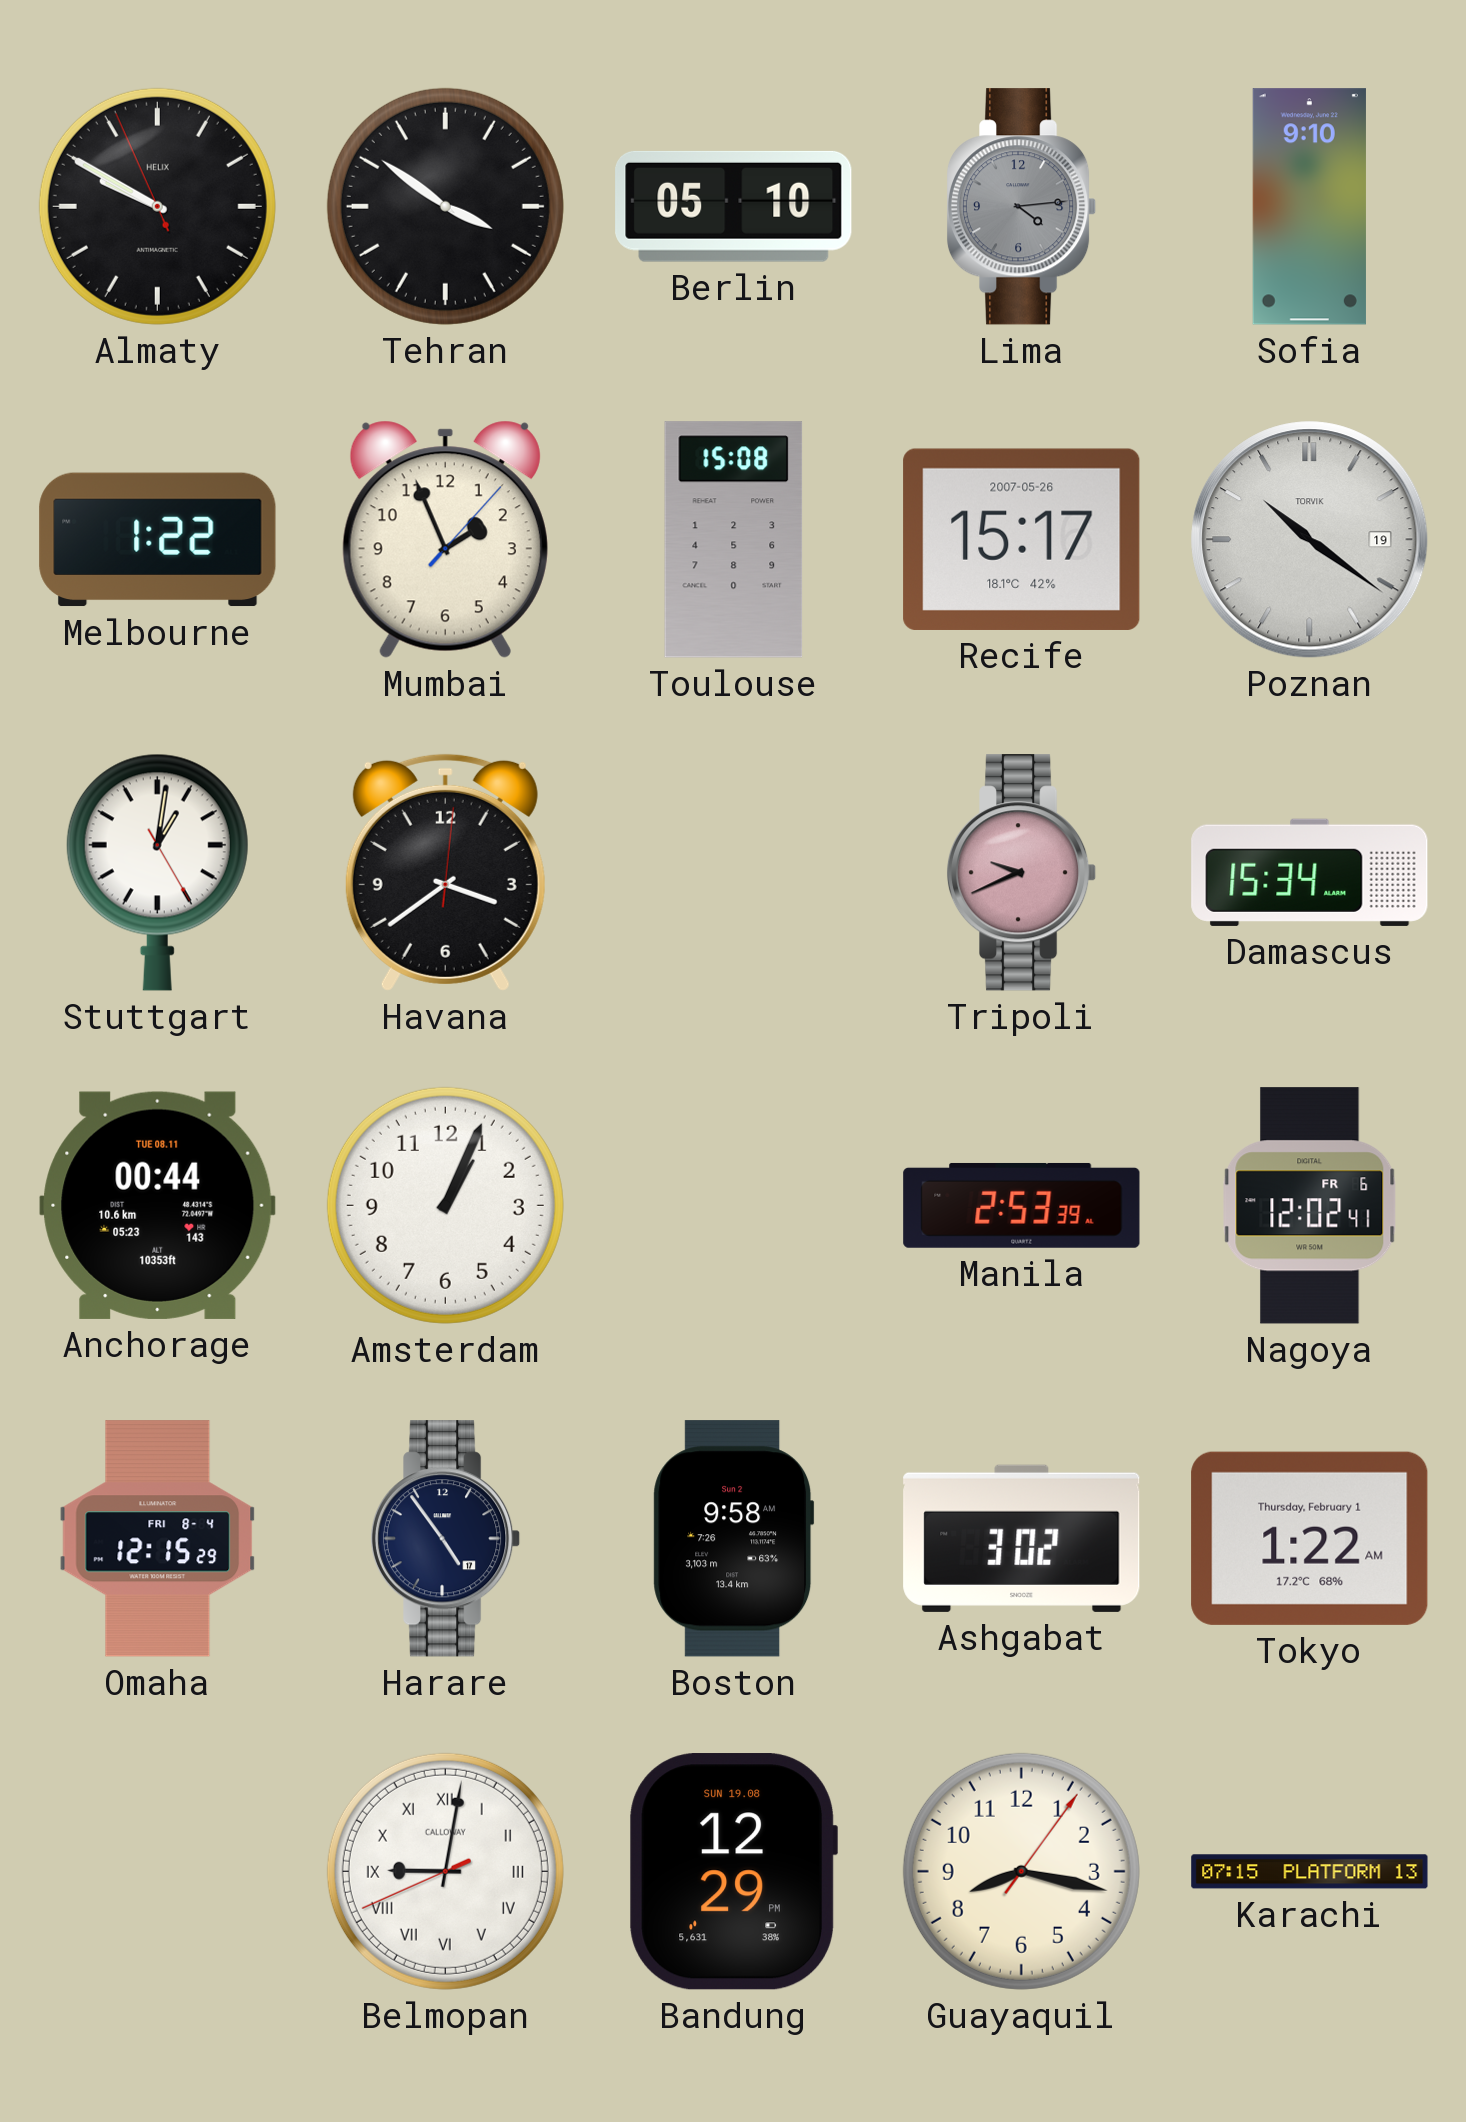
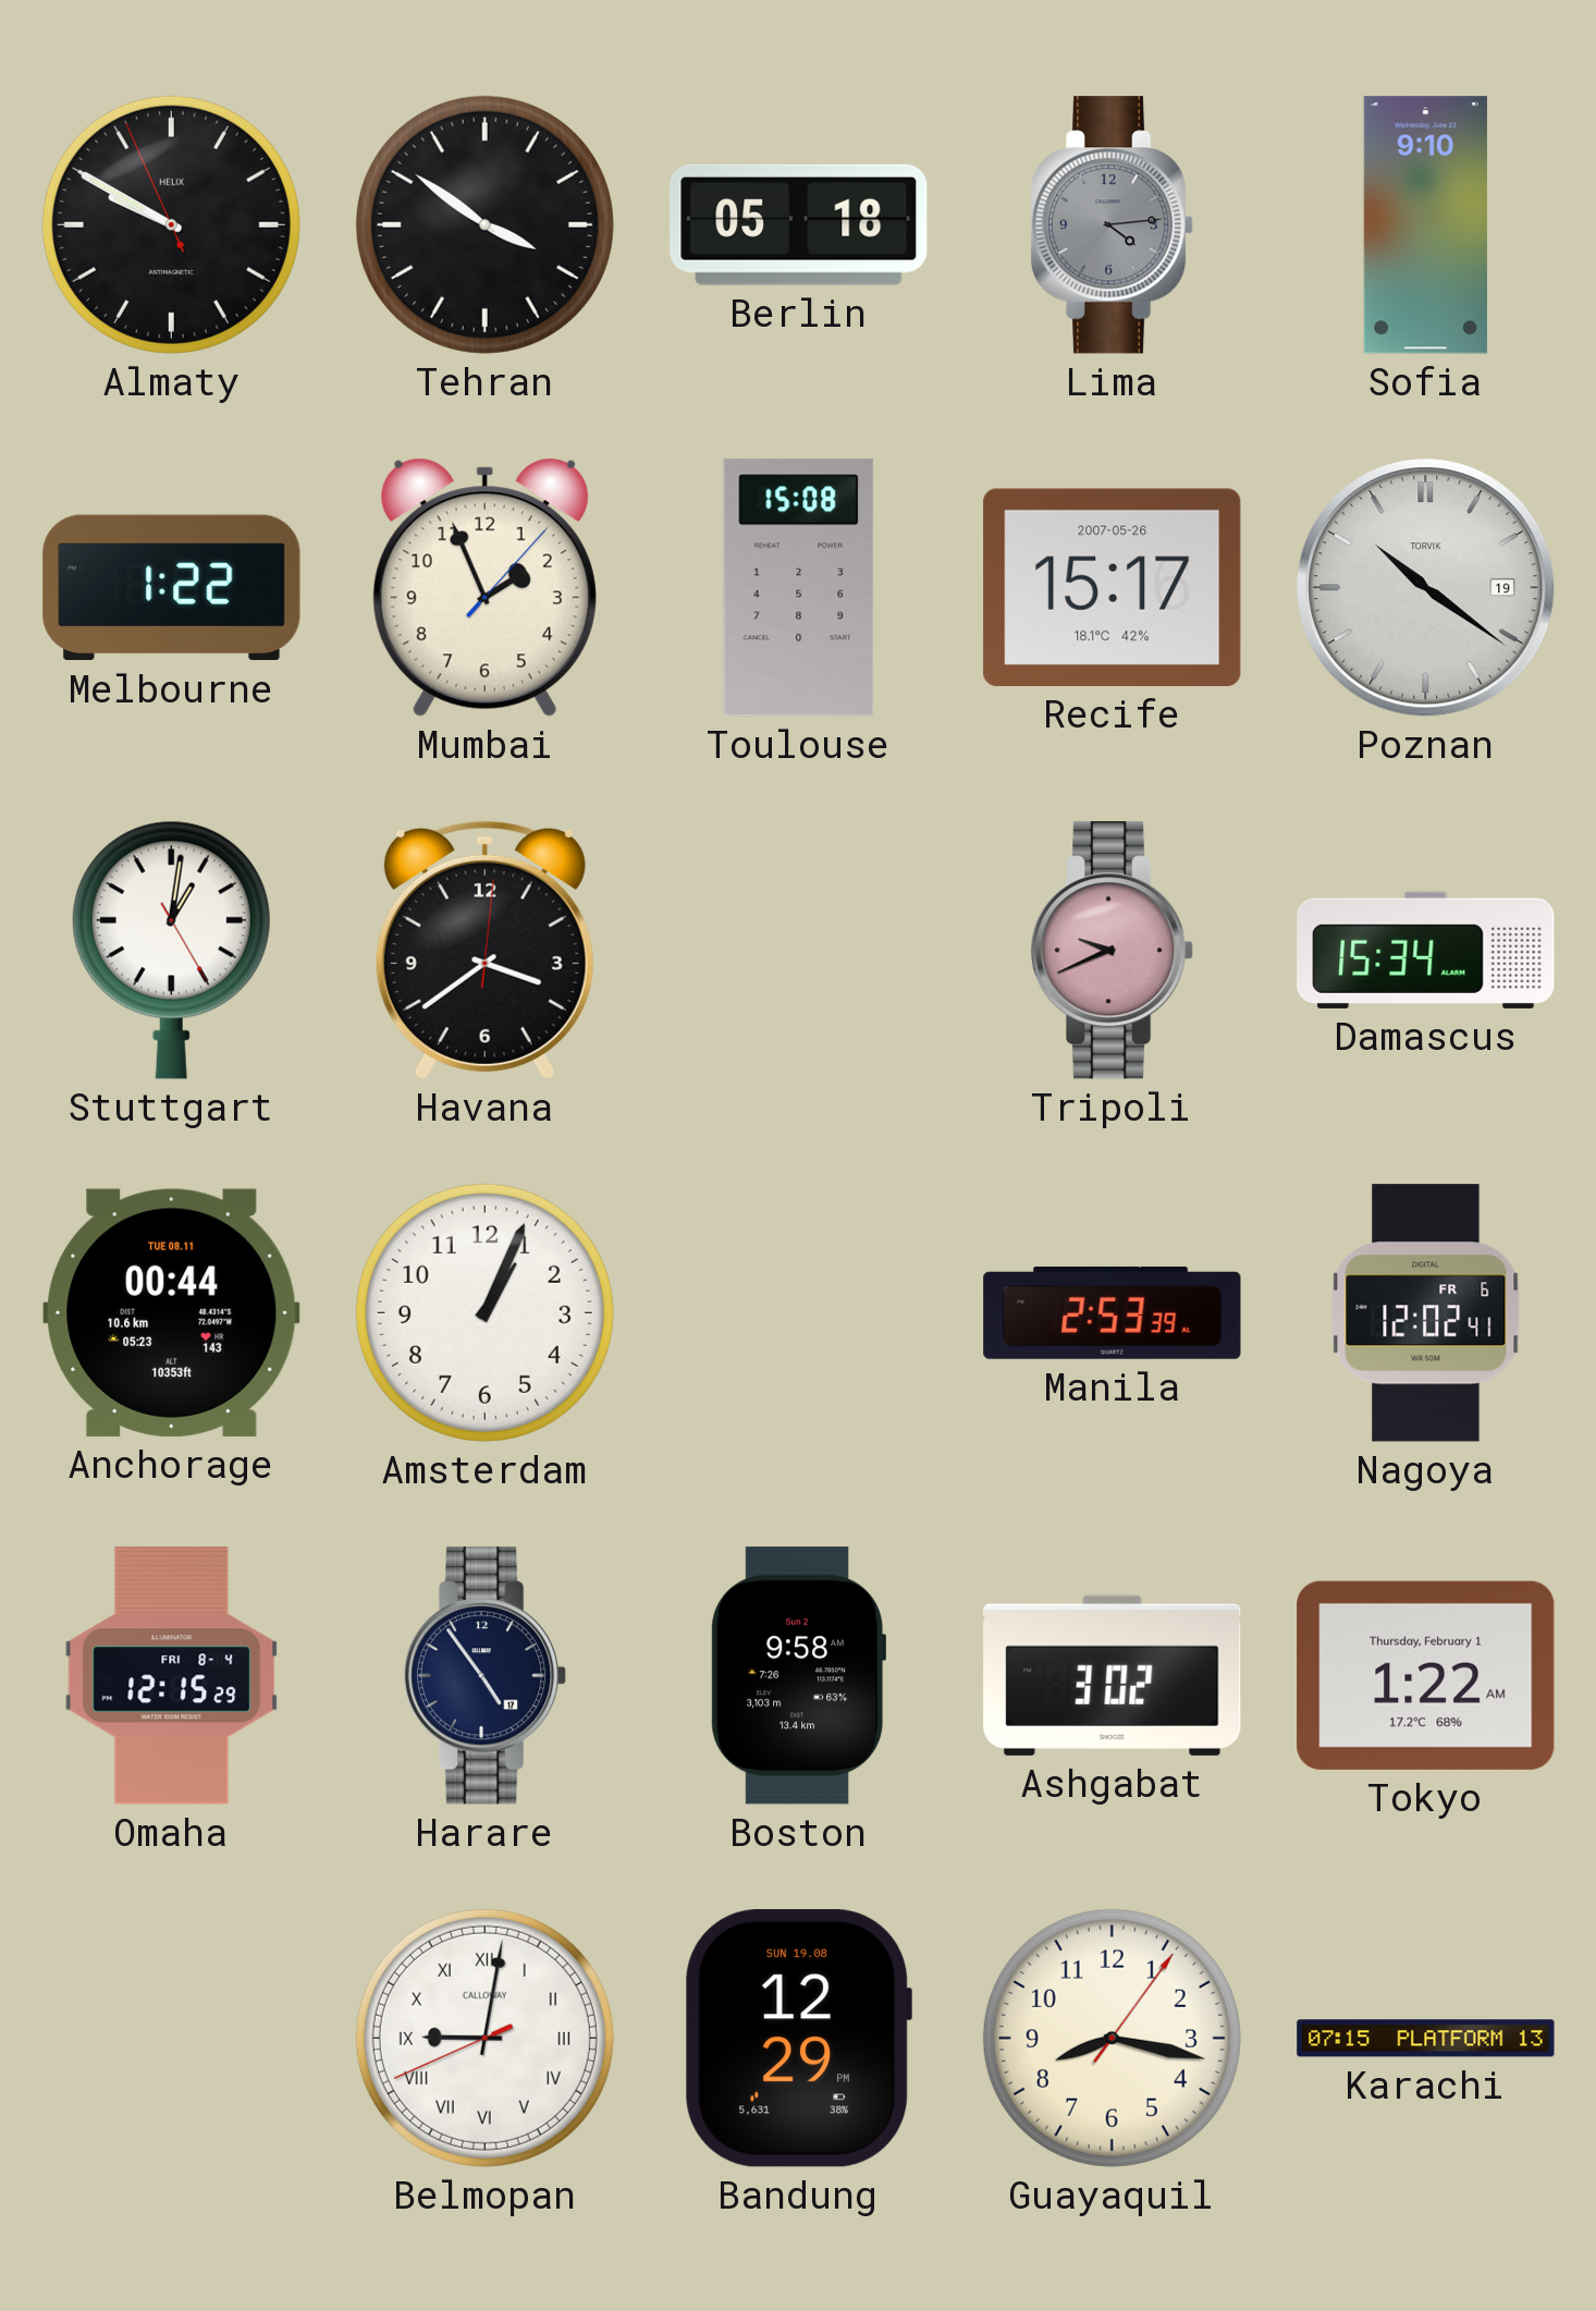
Berlin: 05:10 -> 05:18
